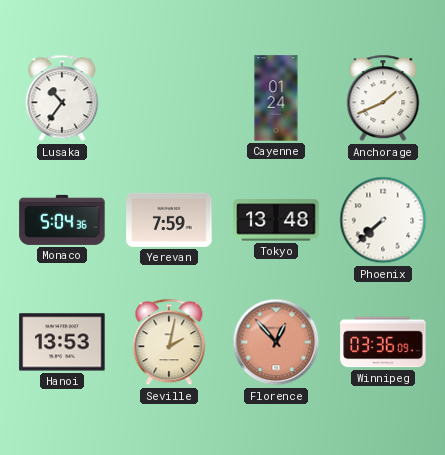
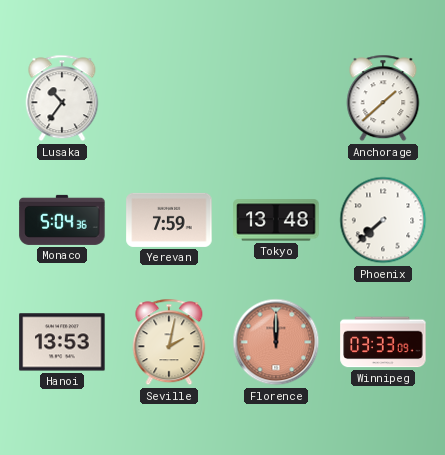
Cayenne: 01:24 -> none
Anchorage: 1:41 -> 1:38
Florence: 12:53 -> 12:00
Winnipeg: 03:36 -> 03:33
